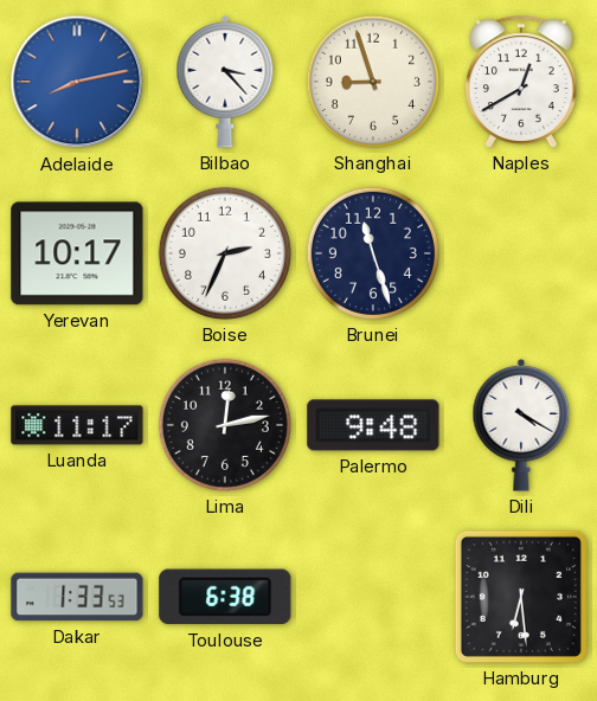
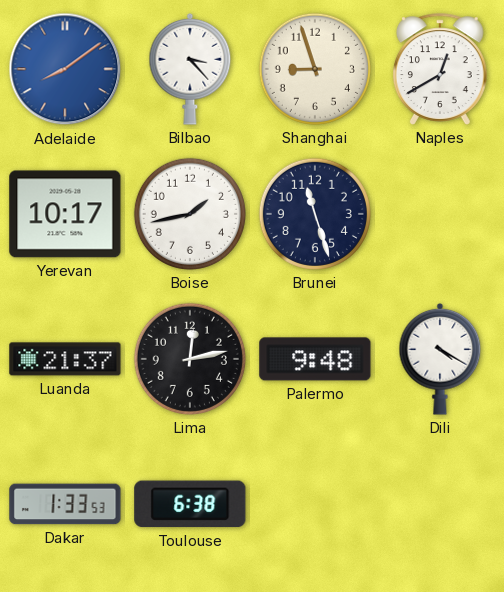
Adelaide: 8:13 -> 8:09
Boise: 2:34 -> 1:43
Luanda: 11:17 -> 21:37
Hamburg: 6:29 -> none
